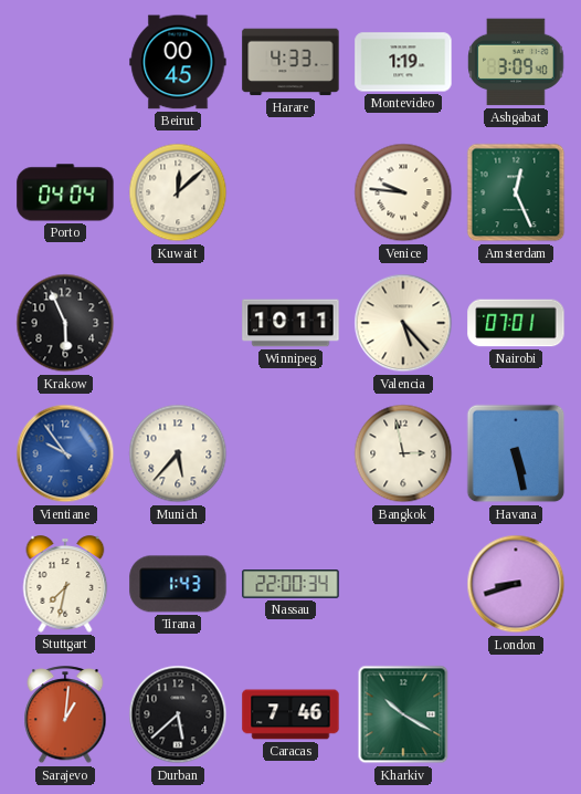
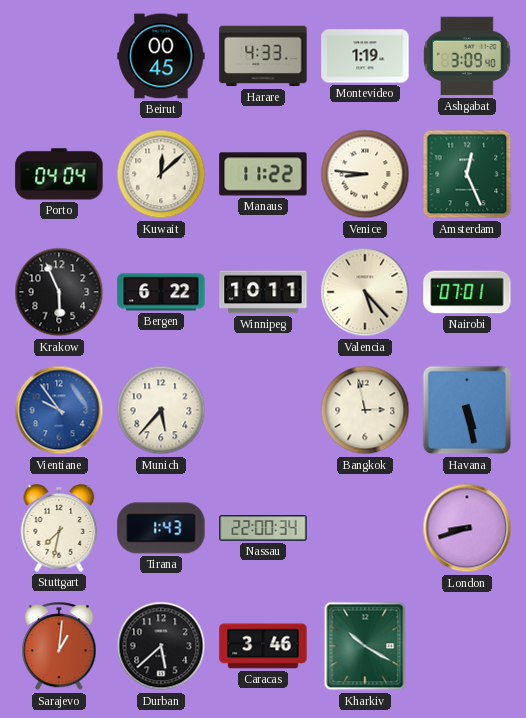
Manaus: none -> 11:22
Venice: 9:46 -> 8:46
Bergen: none -> 6:22
Caracas: 7:46 -> 3:46
